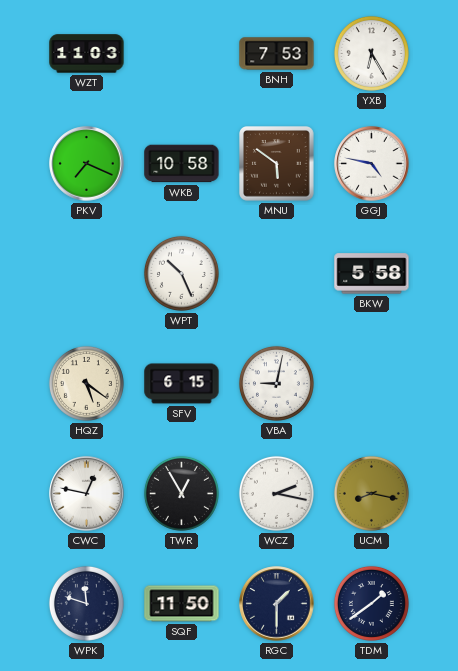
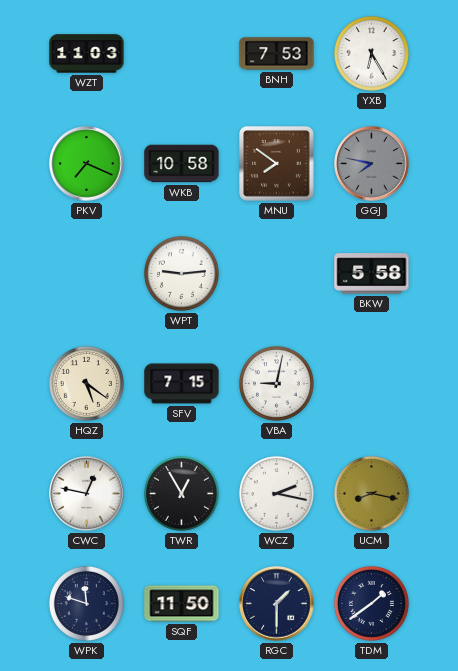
MNU: 5:51 -> 7:51
GGJ: 4:47 -> 7:47
GGJ dial: white -> grey
WPT: 10:26 -> 9:14
SFV: 6:15 -> 7:15
